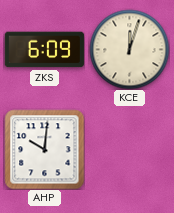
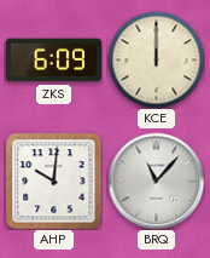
KCE: 12:03 -> 12:00
BRQ: none -> 11:07
